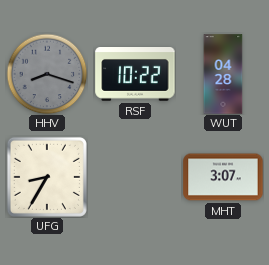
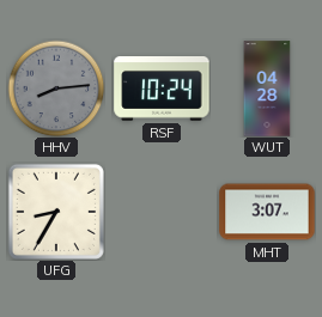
HHV: 8:18 -> 8:14
RSF: 10:22 -> 10:24
